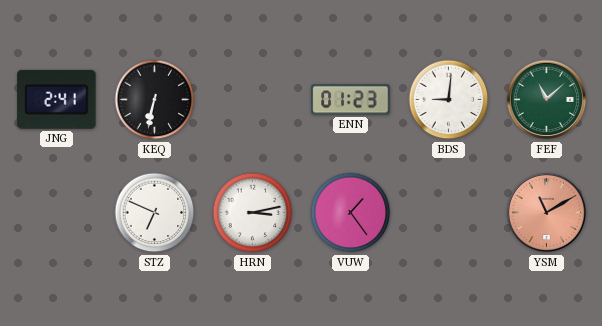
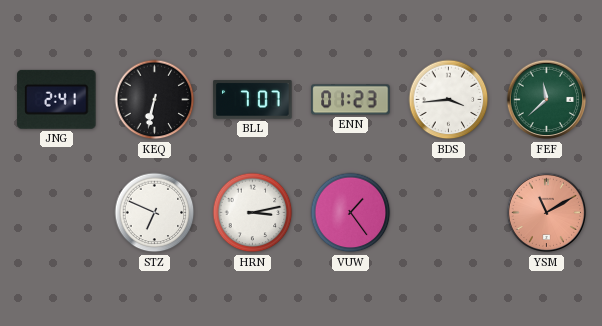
BLL: none -> 7:07
BDS: 9:01 -> 3:44
FEF: 11:08 -> 11:38
